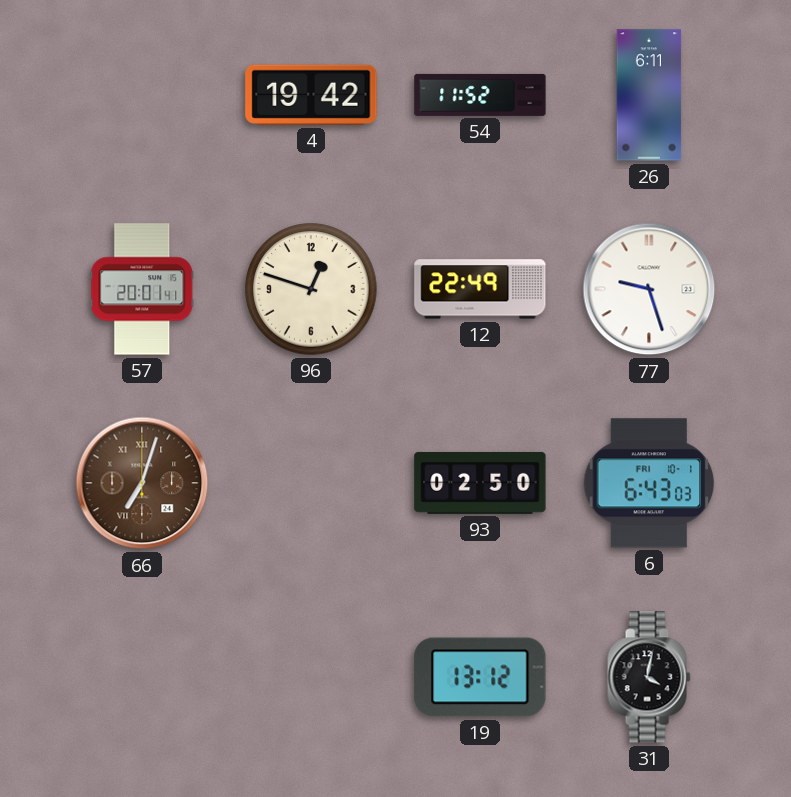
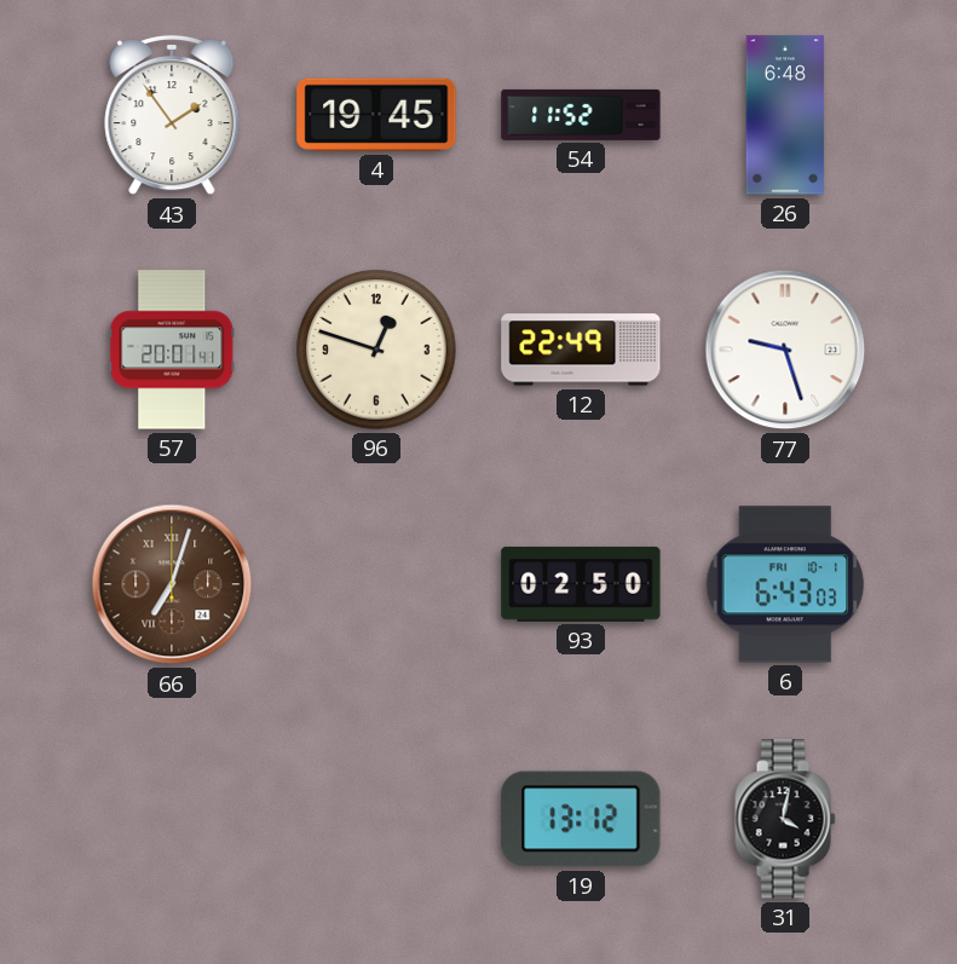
43: none -> 1:54
4: 19:42 -> 19:45
26: 6:11 -> 6:48
